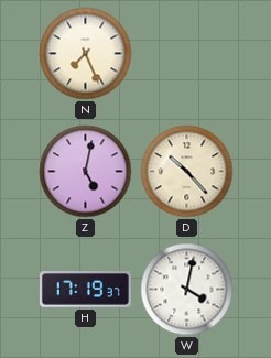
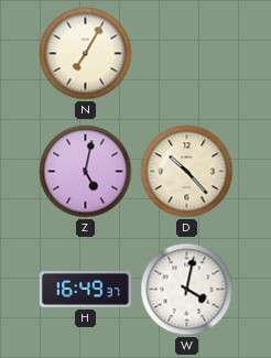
N: 7:26 -> 7:05
H: 17:19 -> 16:49
